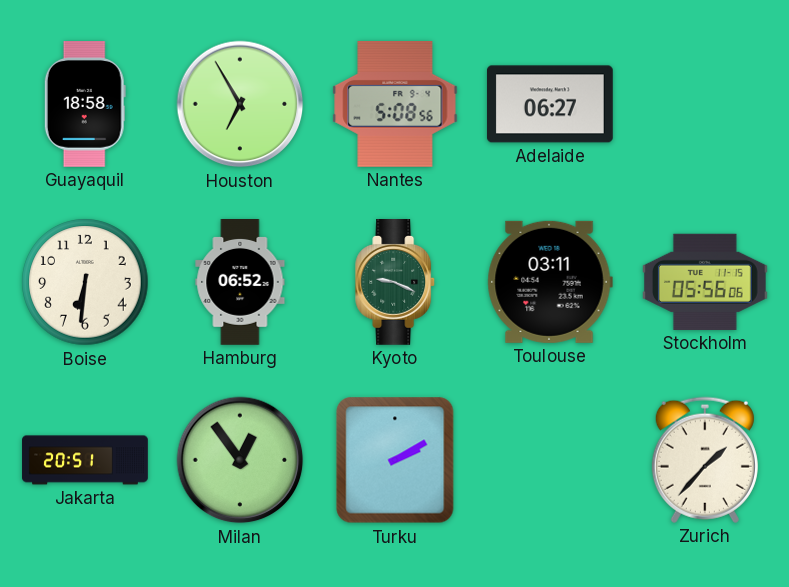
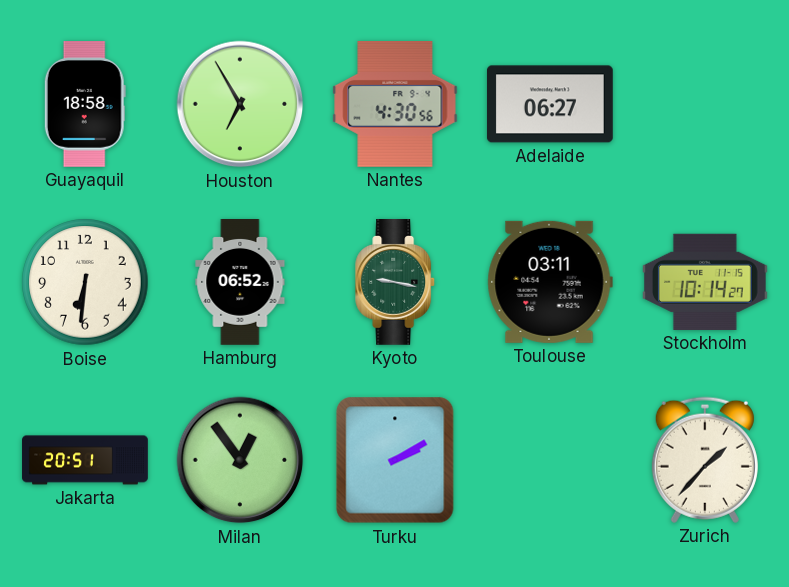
Nantes: 5:08 -> 4:30
Kyoto: 9:19 -> 9:17
Stockholm: 05:56 -> 10:14
